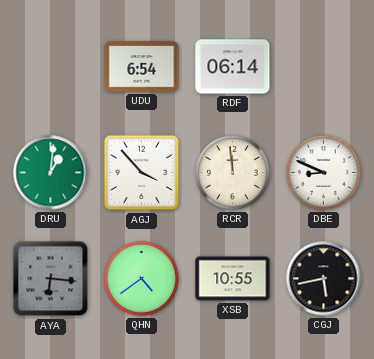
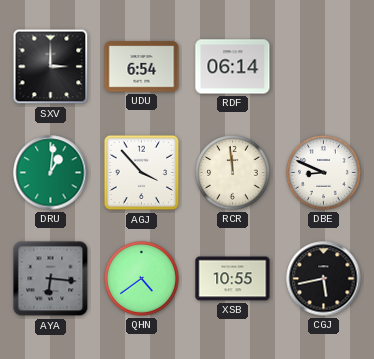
SXV: none -> 3:00
